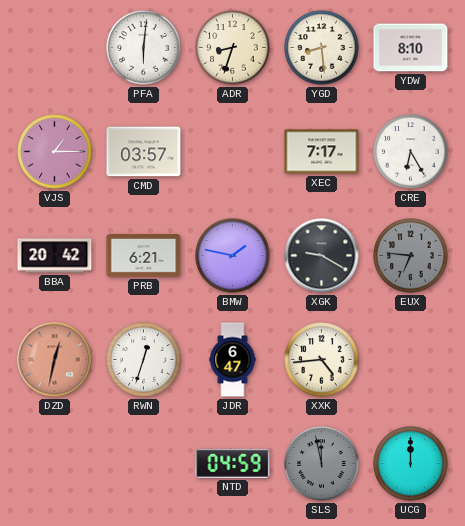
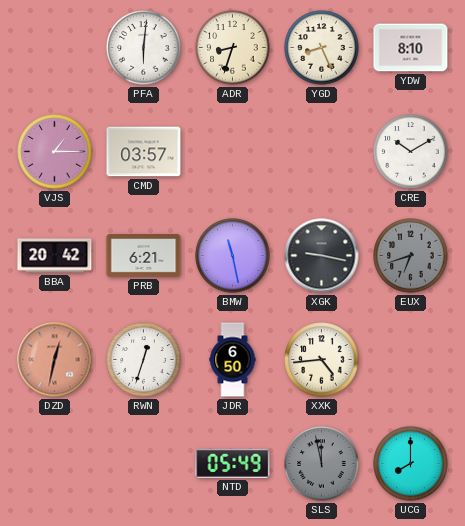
YGD: 8:29 -> 8:26
XEC: 7:17 -> none
CRE: 6:25 -> 10:10
BMW: 1:47 -> 11:28
XGK: 9:20 -> 9:17
EUX: 6:46 -> 6:42
JDR: 6:47 -> 6:50
NTD: 04:59 -> 05:49
UCG: 12:00 -> 8:00
